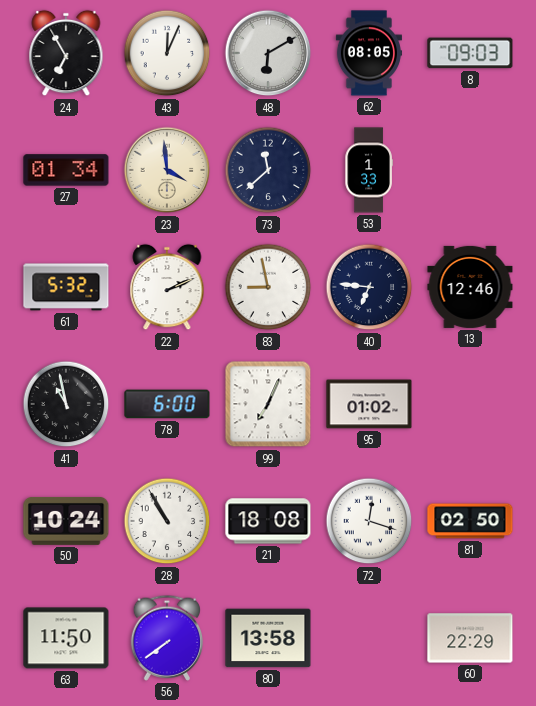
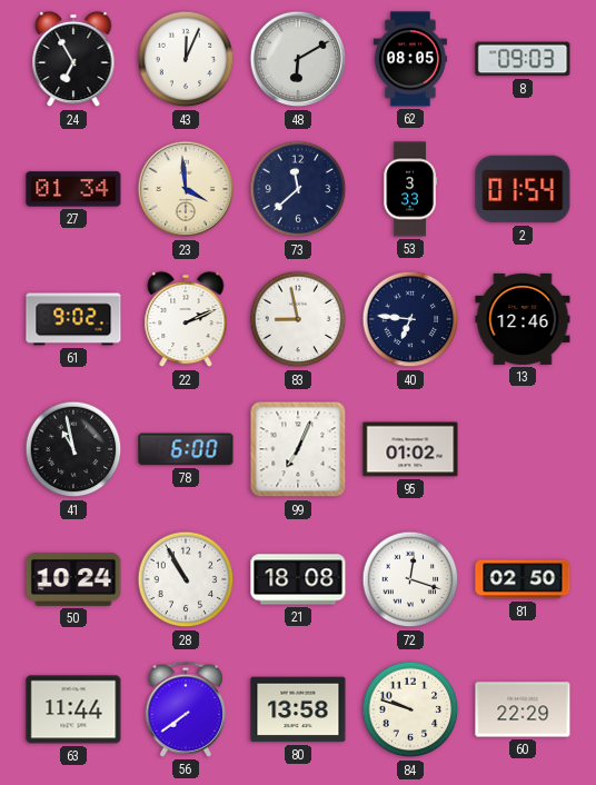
53: 1:33 -> 3:33
2: none -> 01:54
61: 5:32 -> 9:02
63: 11:50 -> 11:44
84: none -> 9:48
